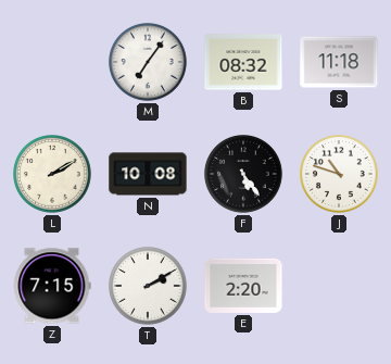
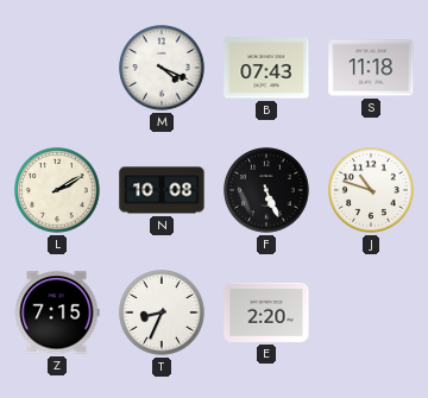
M: 7:06 -> 4:19
B: 08:32 -> 07:43
F: 5:24 -> 5:26
T: 2:10 -> 8:34
